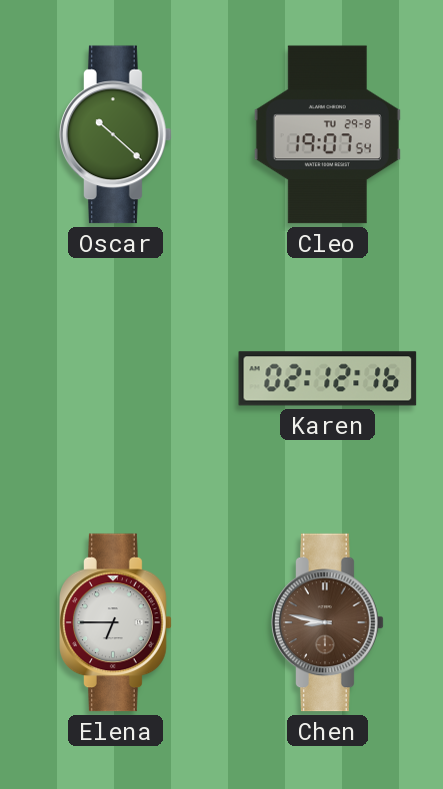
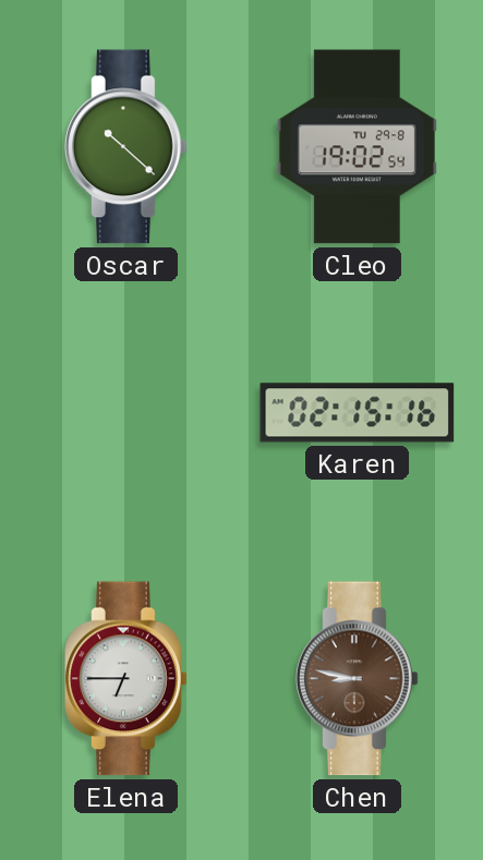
Cleo: 19:07 -> 19:02
Karen: 02:12 -> 02:15
